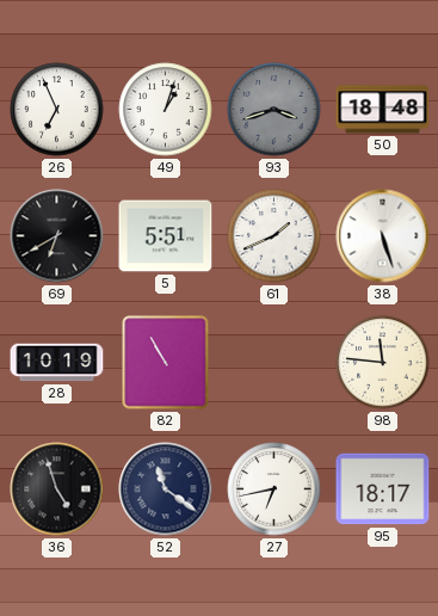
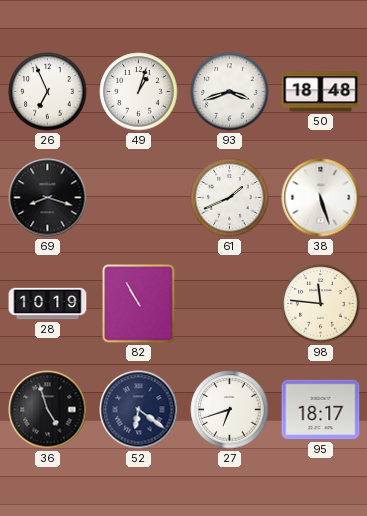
93 dial: grey -> white
69: 6:40 -> 8:18
5: 5:51 -> none
52: 11:21 -> 6:21
27: 6:43 -> 6:42
